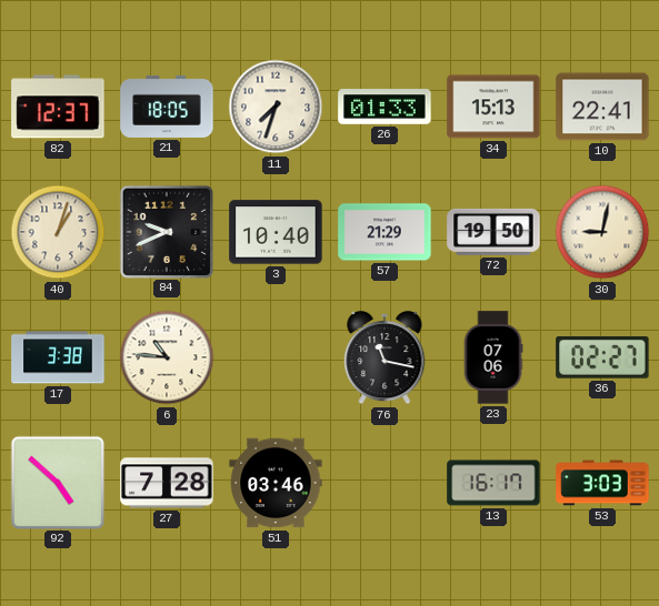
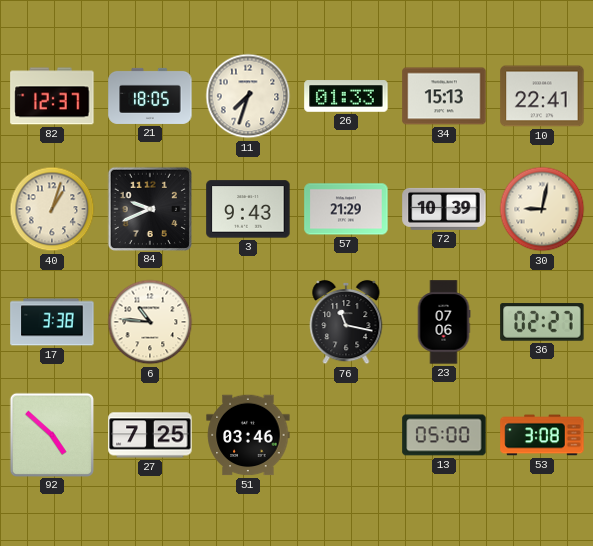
3: 10:40 -> 9:43
72: 19:50 -> 10:39
27: 7:28 -> 7:25
13: 16:17 -> 05:00
53: 3:03 -> 3:08
